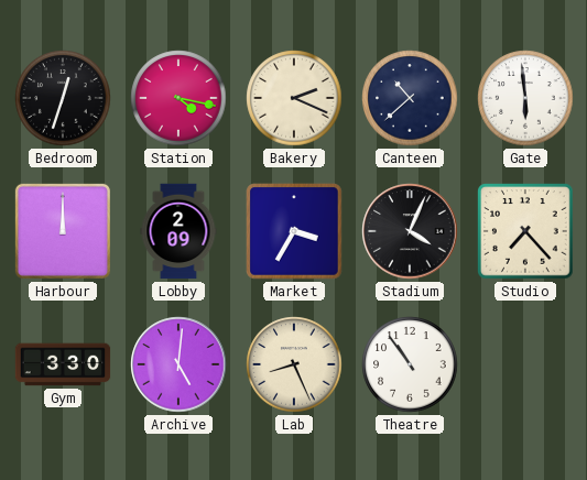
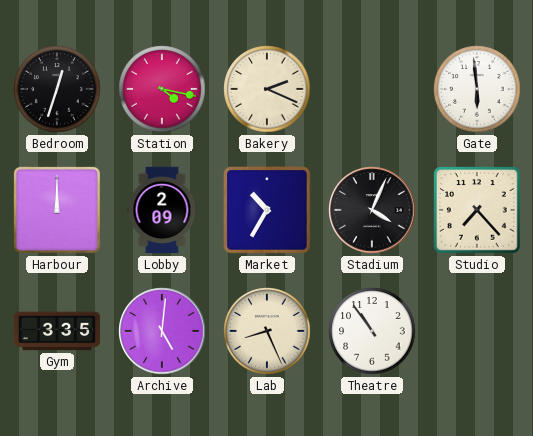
Canteen: 10:38 -> none
Market: 3:35 -> 10:35
Gym: 3:30 -> 3:35
